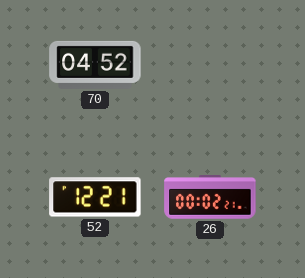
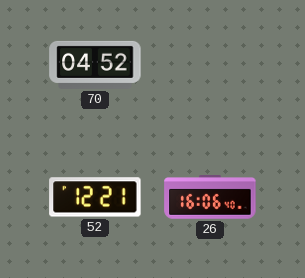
26: 00:02 -> 16:06
